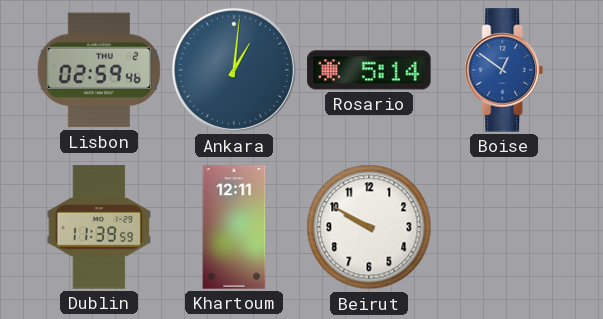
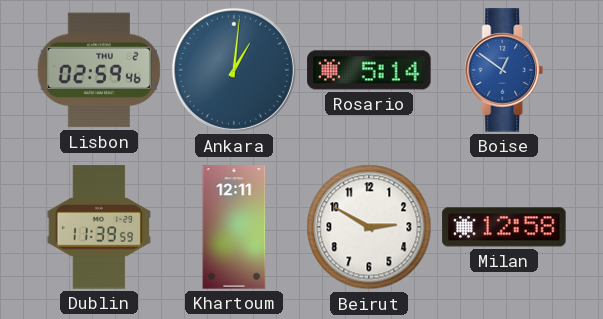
Beirut: 9:50 -> 2:50
Milan: none -> 12:58
